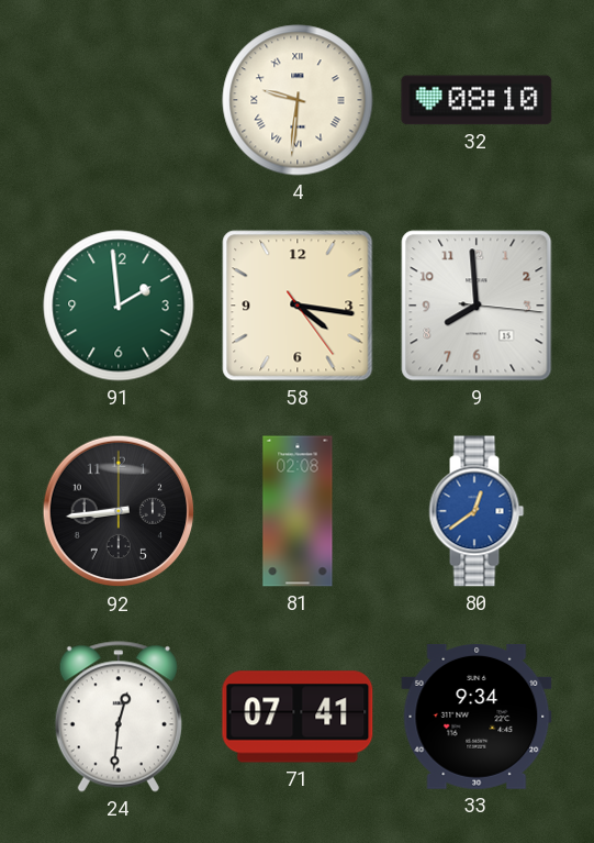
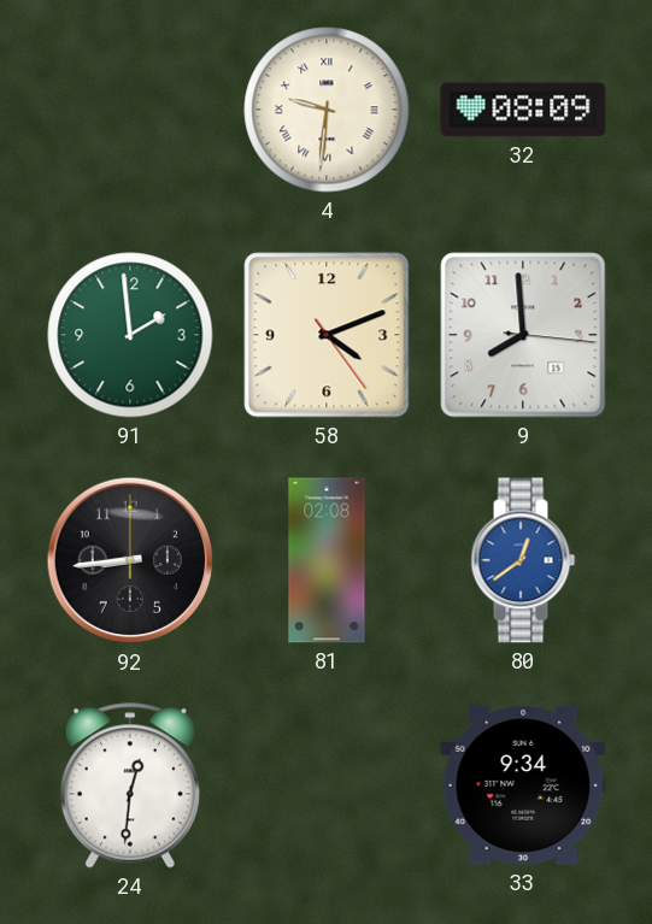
32: 08:10 -> 08:09
58: 4:16 -> 4:11
71: 07:41 -> none
